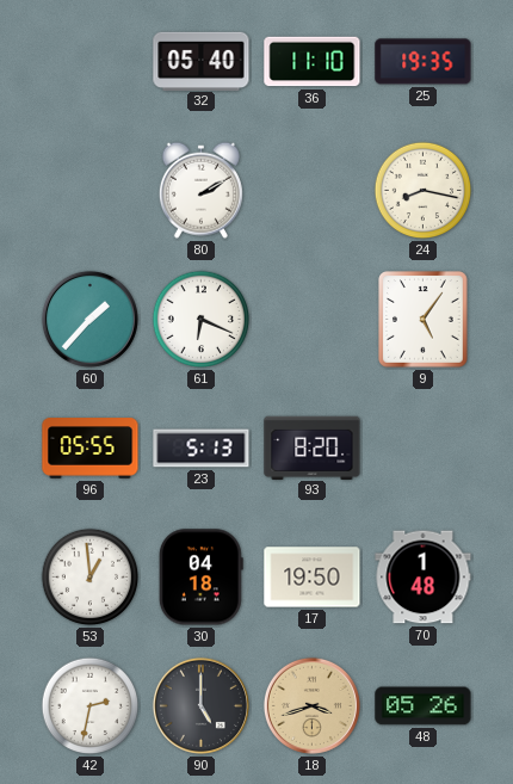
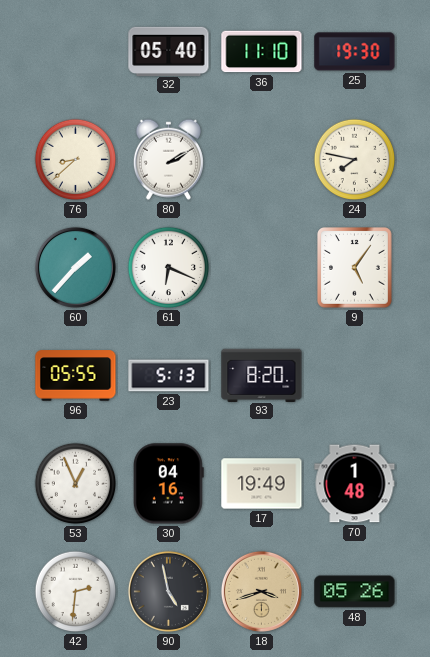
25: 19:35 -> 19:30
76: none -> 8:38
24: 8:17 -> 7:47
53: 12:59 -> 12:56
30: 04:18 -> 04:16
17: 19:50 -> 19:49
42: 2:32 -> 2:31
90: 5:00 -> 4:58
